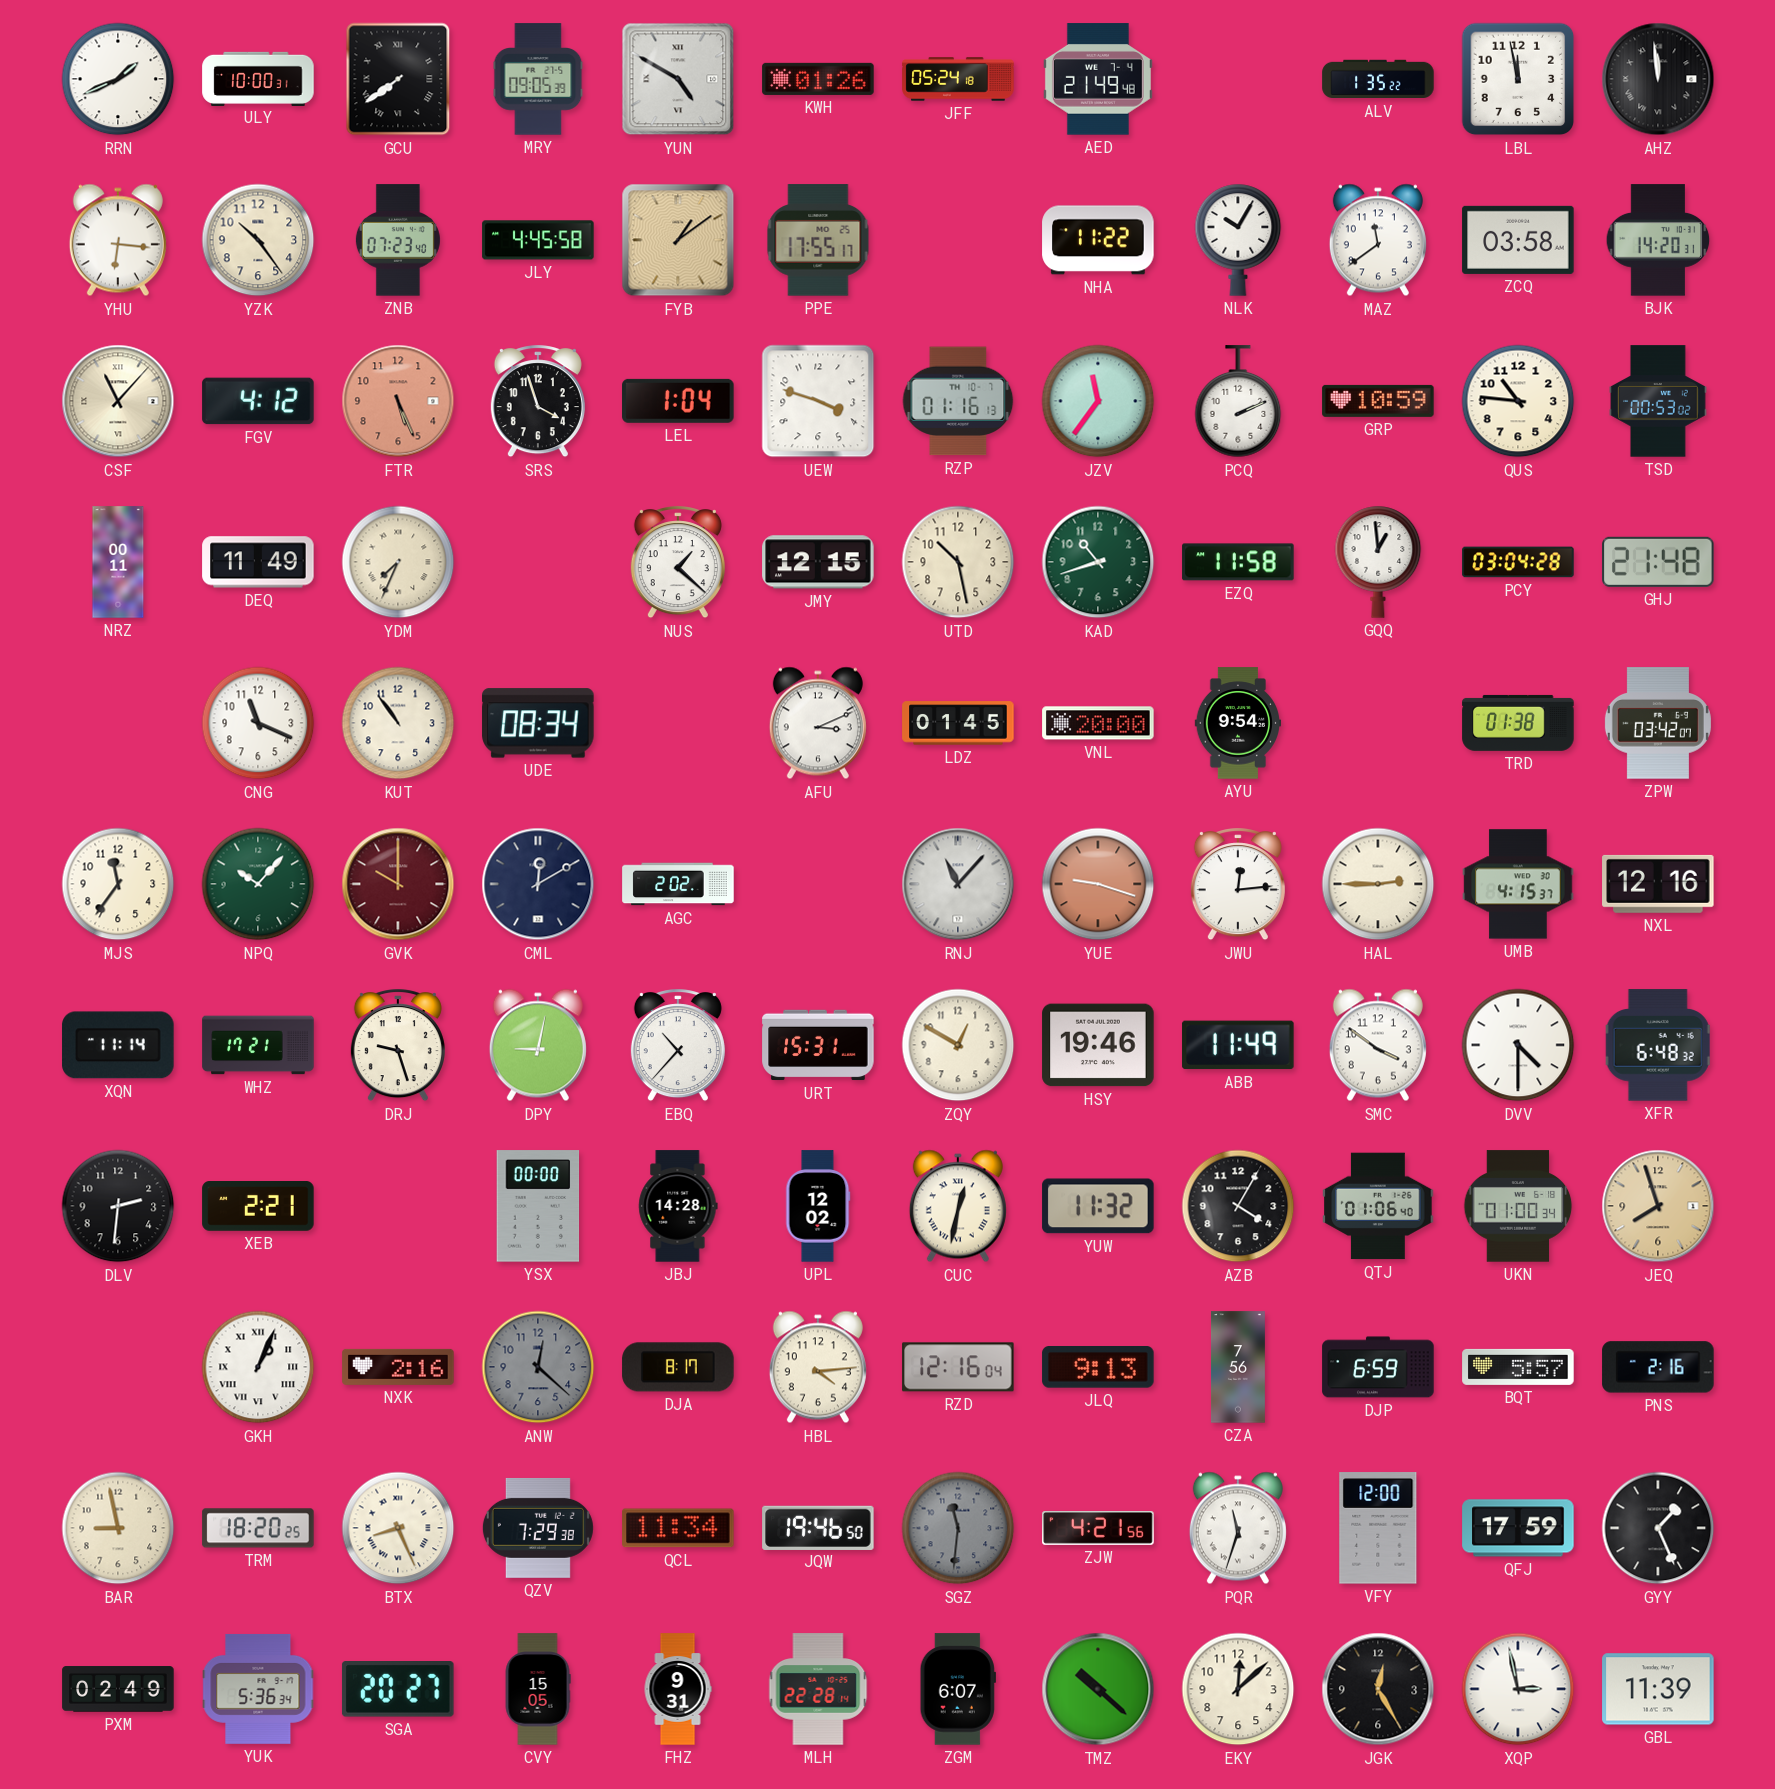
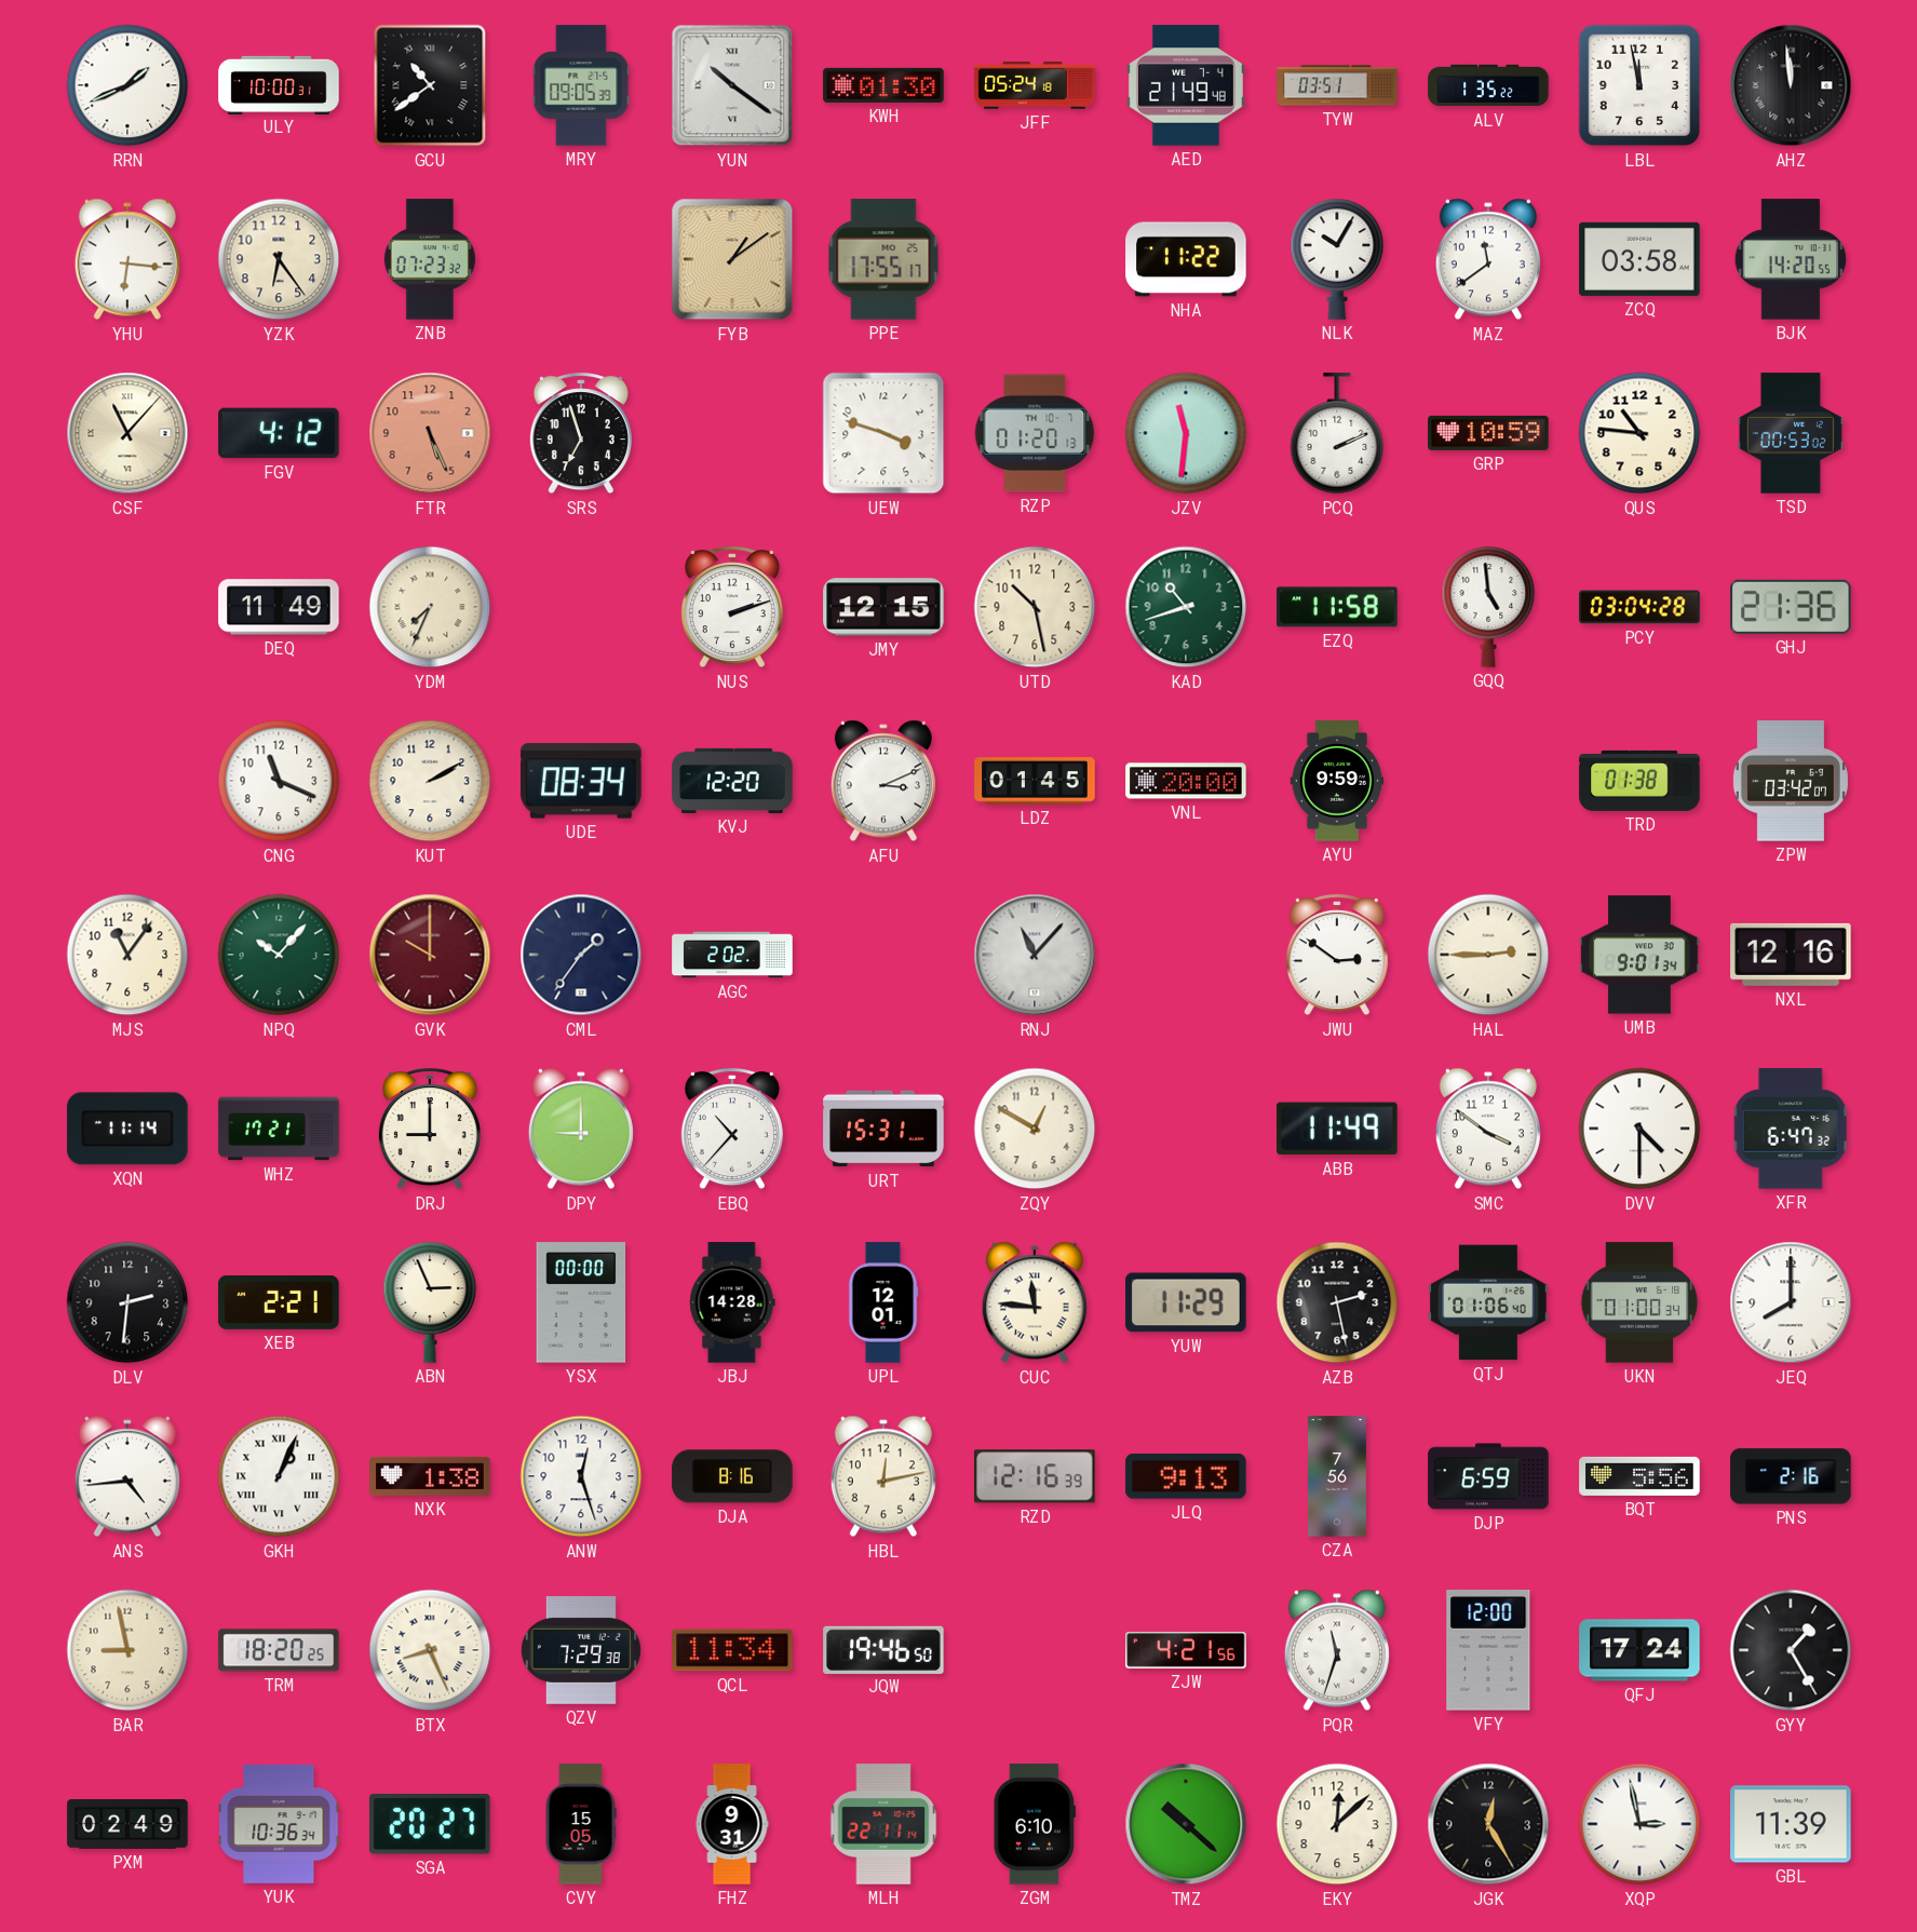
GCU: 7:39 -> 10:39
YUN: 4:50 -> 10:21
KWH: 01:26 -> 01:30
TYW: none -> 03:51
YZK: 10:24 -> 6:24
ZNB: 07:23:40 -> 07:23:32
JLY: 4:45 -> none
BJK: 14:20:31 -> 14:20:55
SRS: 3:57 -> 6:57
LEL: 1:04 -> none
RZP: 01:16 -> 01:20
JZV: 11:36 -> 11:31
NRZ: 00:11 -> none
NUS: 1:22 -> 2:12
GQQ: 12:59 -> 4:59
GHJ: 21:48 -> 21:36
KUT: 10:54 -> 2:10
KVJ: none -> 12:20
AYU: 9:54 -> 9:59
MJS: 11:36 -> 11:06
CML: 12:10 -> 1:36
YUE: 9:18 -> none
JWU: 12:14 -> 2:51
UMB: 4:15 -> 9:01
DRJ: 9:27 -> 9:00
DPY: 9:02 -> 9:00
HSY: 19:46 -> none
XFR: 6:48 -> 6:47
ABN: none -> 2:56
UPL: 12:02 -> 12:01
CUC: 12:32 -> 11:46
YUW: 11:32 -> 11:29
AZB: 4:05 -> 2:28
JEQ: 7:57 -> 8:00
JEQ dial: champagne -> white
ANS: none -> 4:44
NXK: 2:16 -> 1:38
ANW: 12:22 -> 12:27
ANW dial: grey -> white
DJA: 8:17 -> 8:16
HBL: 4:14 -> 12:13
RZD: 12:16:04 -> 12:16:39
BQT: 5:57 -> 5:56
SGZ: 11:31 -> none
QFJ: 17:59 -> 17:24
GYY: 1:26 -> 1:25
YUK: 5:36 -> 10:36
MLH: 22:28 -> 22:11
ZGM: 6:07 -> 6:10
